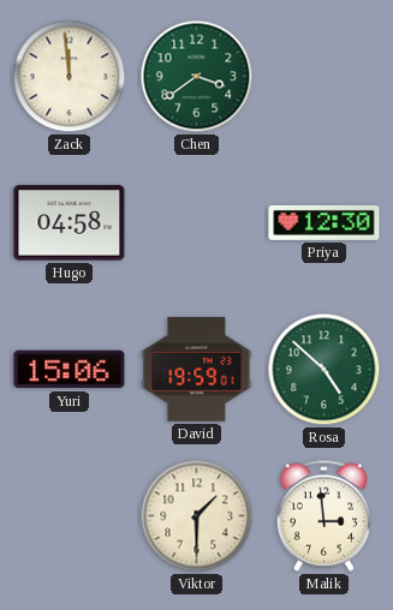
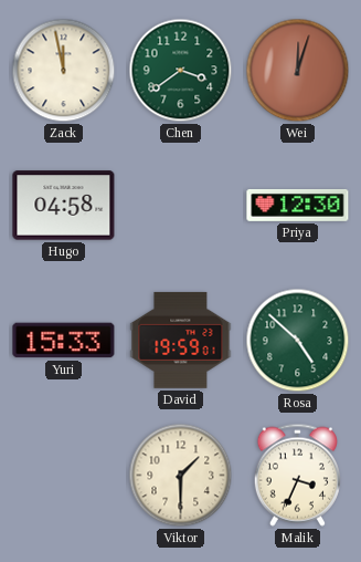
Zack: 11:59 -> 11:58
Wei: none -> 12:03
Yuri: 15:06 -> 15:33
Malik: 2:59 -> 3:34
